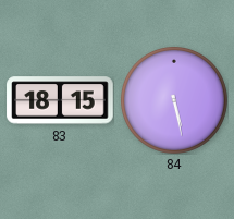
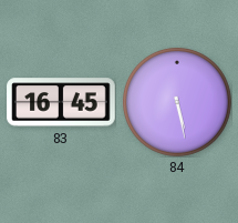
83: 18:15 -> 16:45
